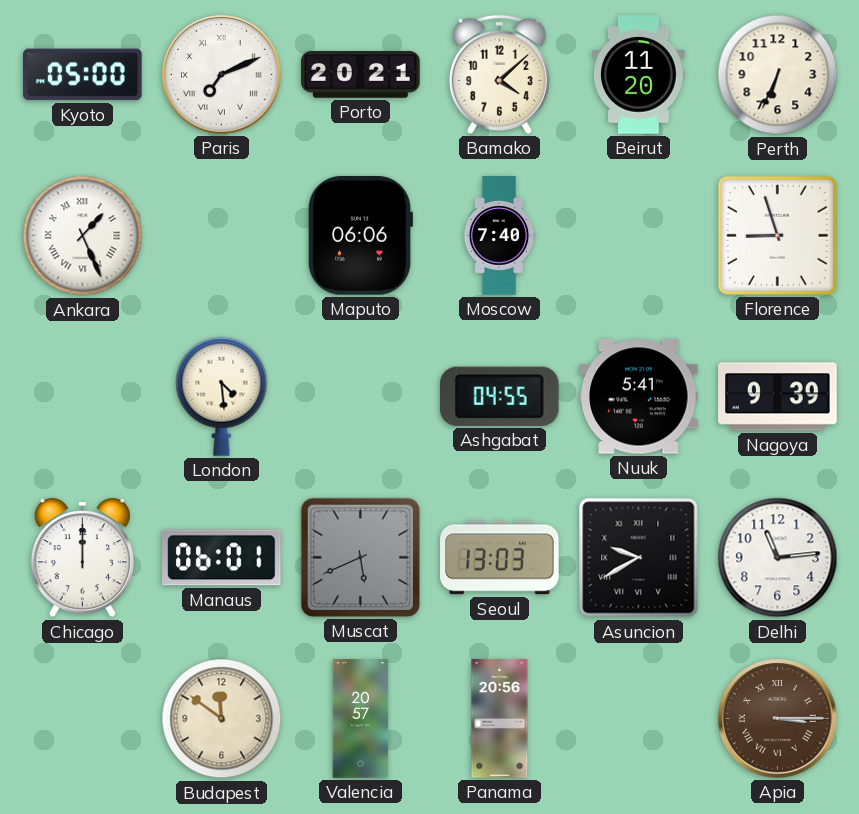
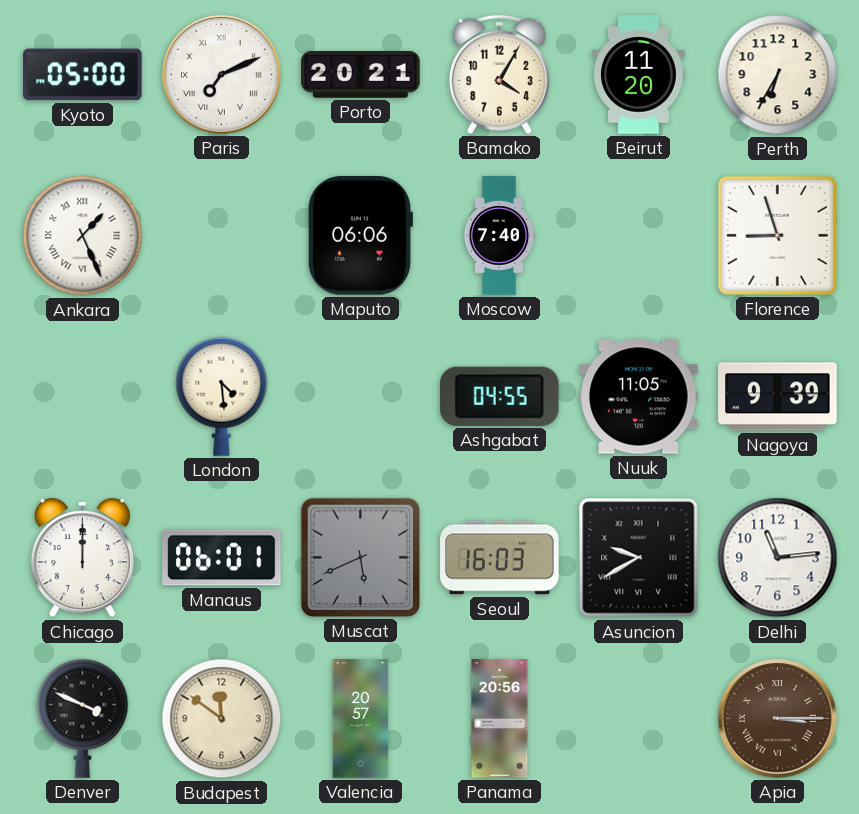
Bamako: 4:08 -> 4:05
Perth: 6:34 -> 6:35
Nuuk: 5:41 -> 11:05
Seoul: 13:03 -> 16:03
Denver: none -> 3:49
